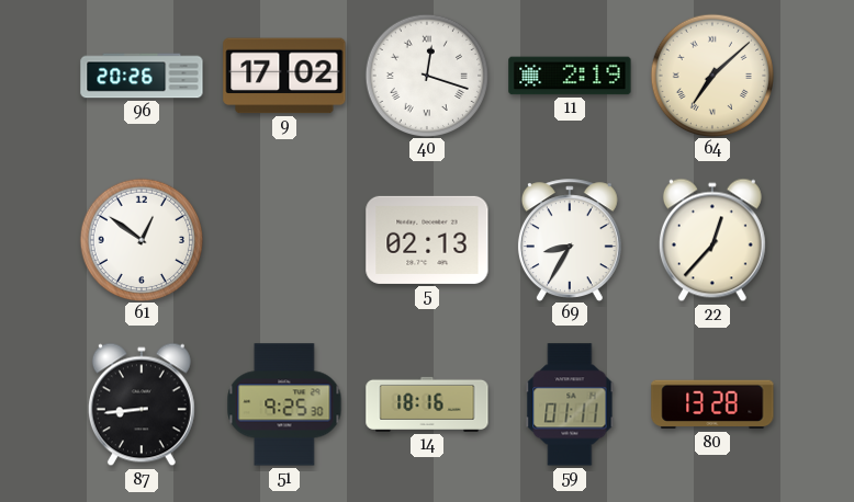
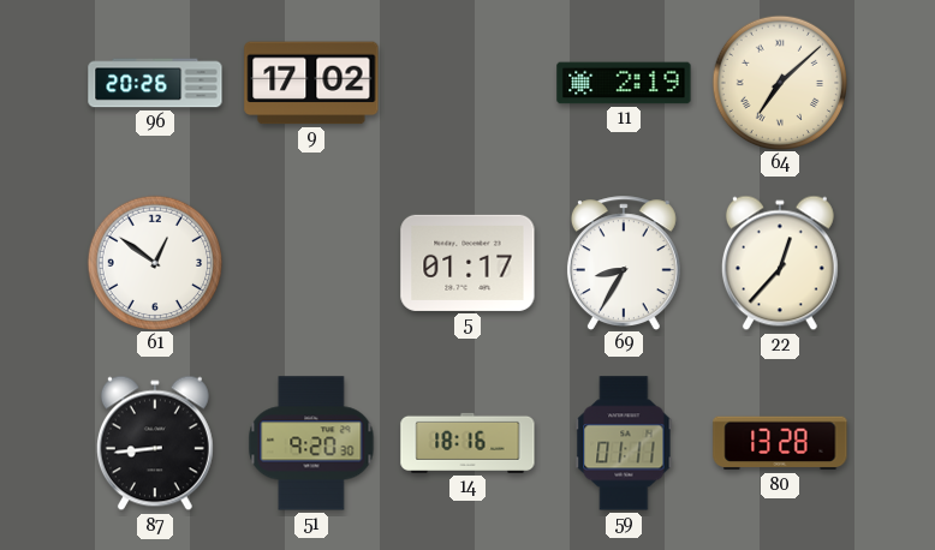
40: 12:18 -> none
5: 02:13 -> 01:17
51: 9:25 -> 9:20
